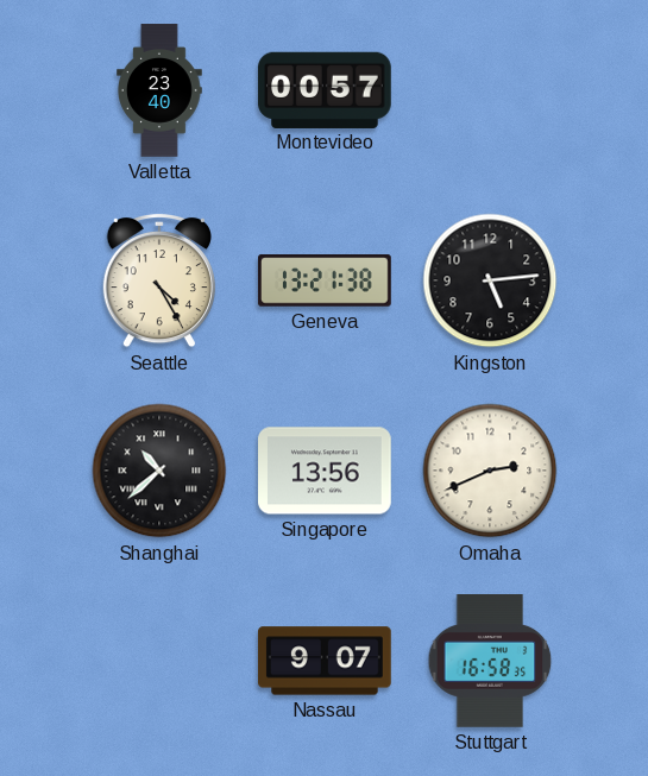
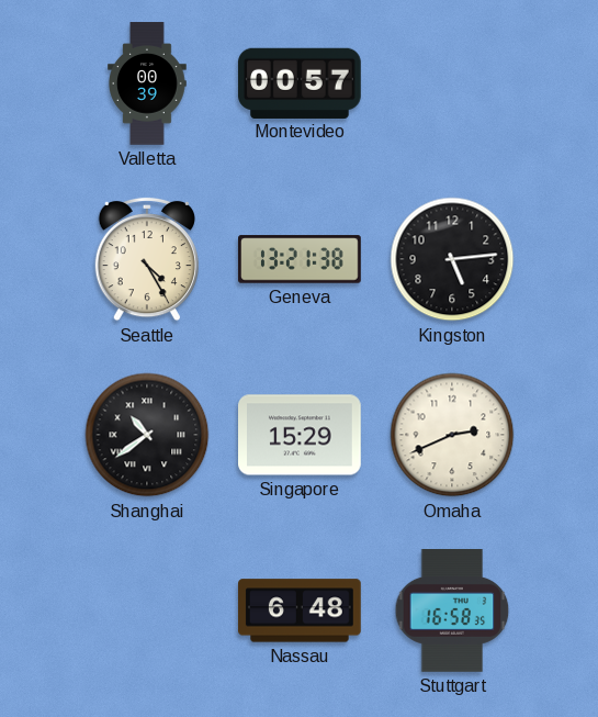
Valletta: 23:40 -> 00:39
Shanghai: 10:38 -> 10:39
Singapore: 13:56 -> 15:29
Nassau: 9:07 -> 6:48
